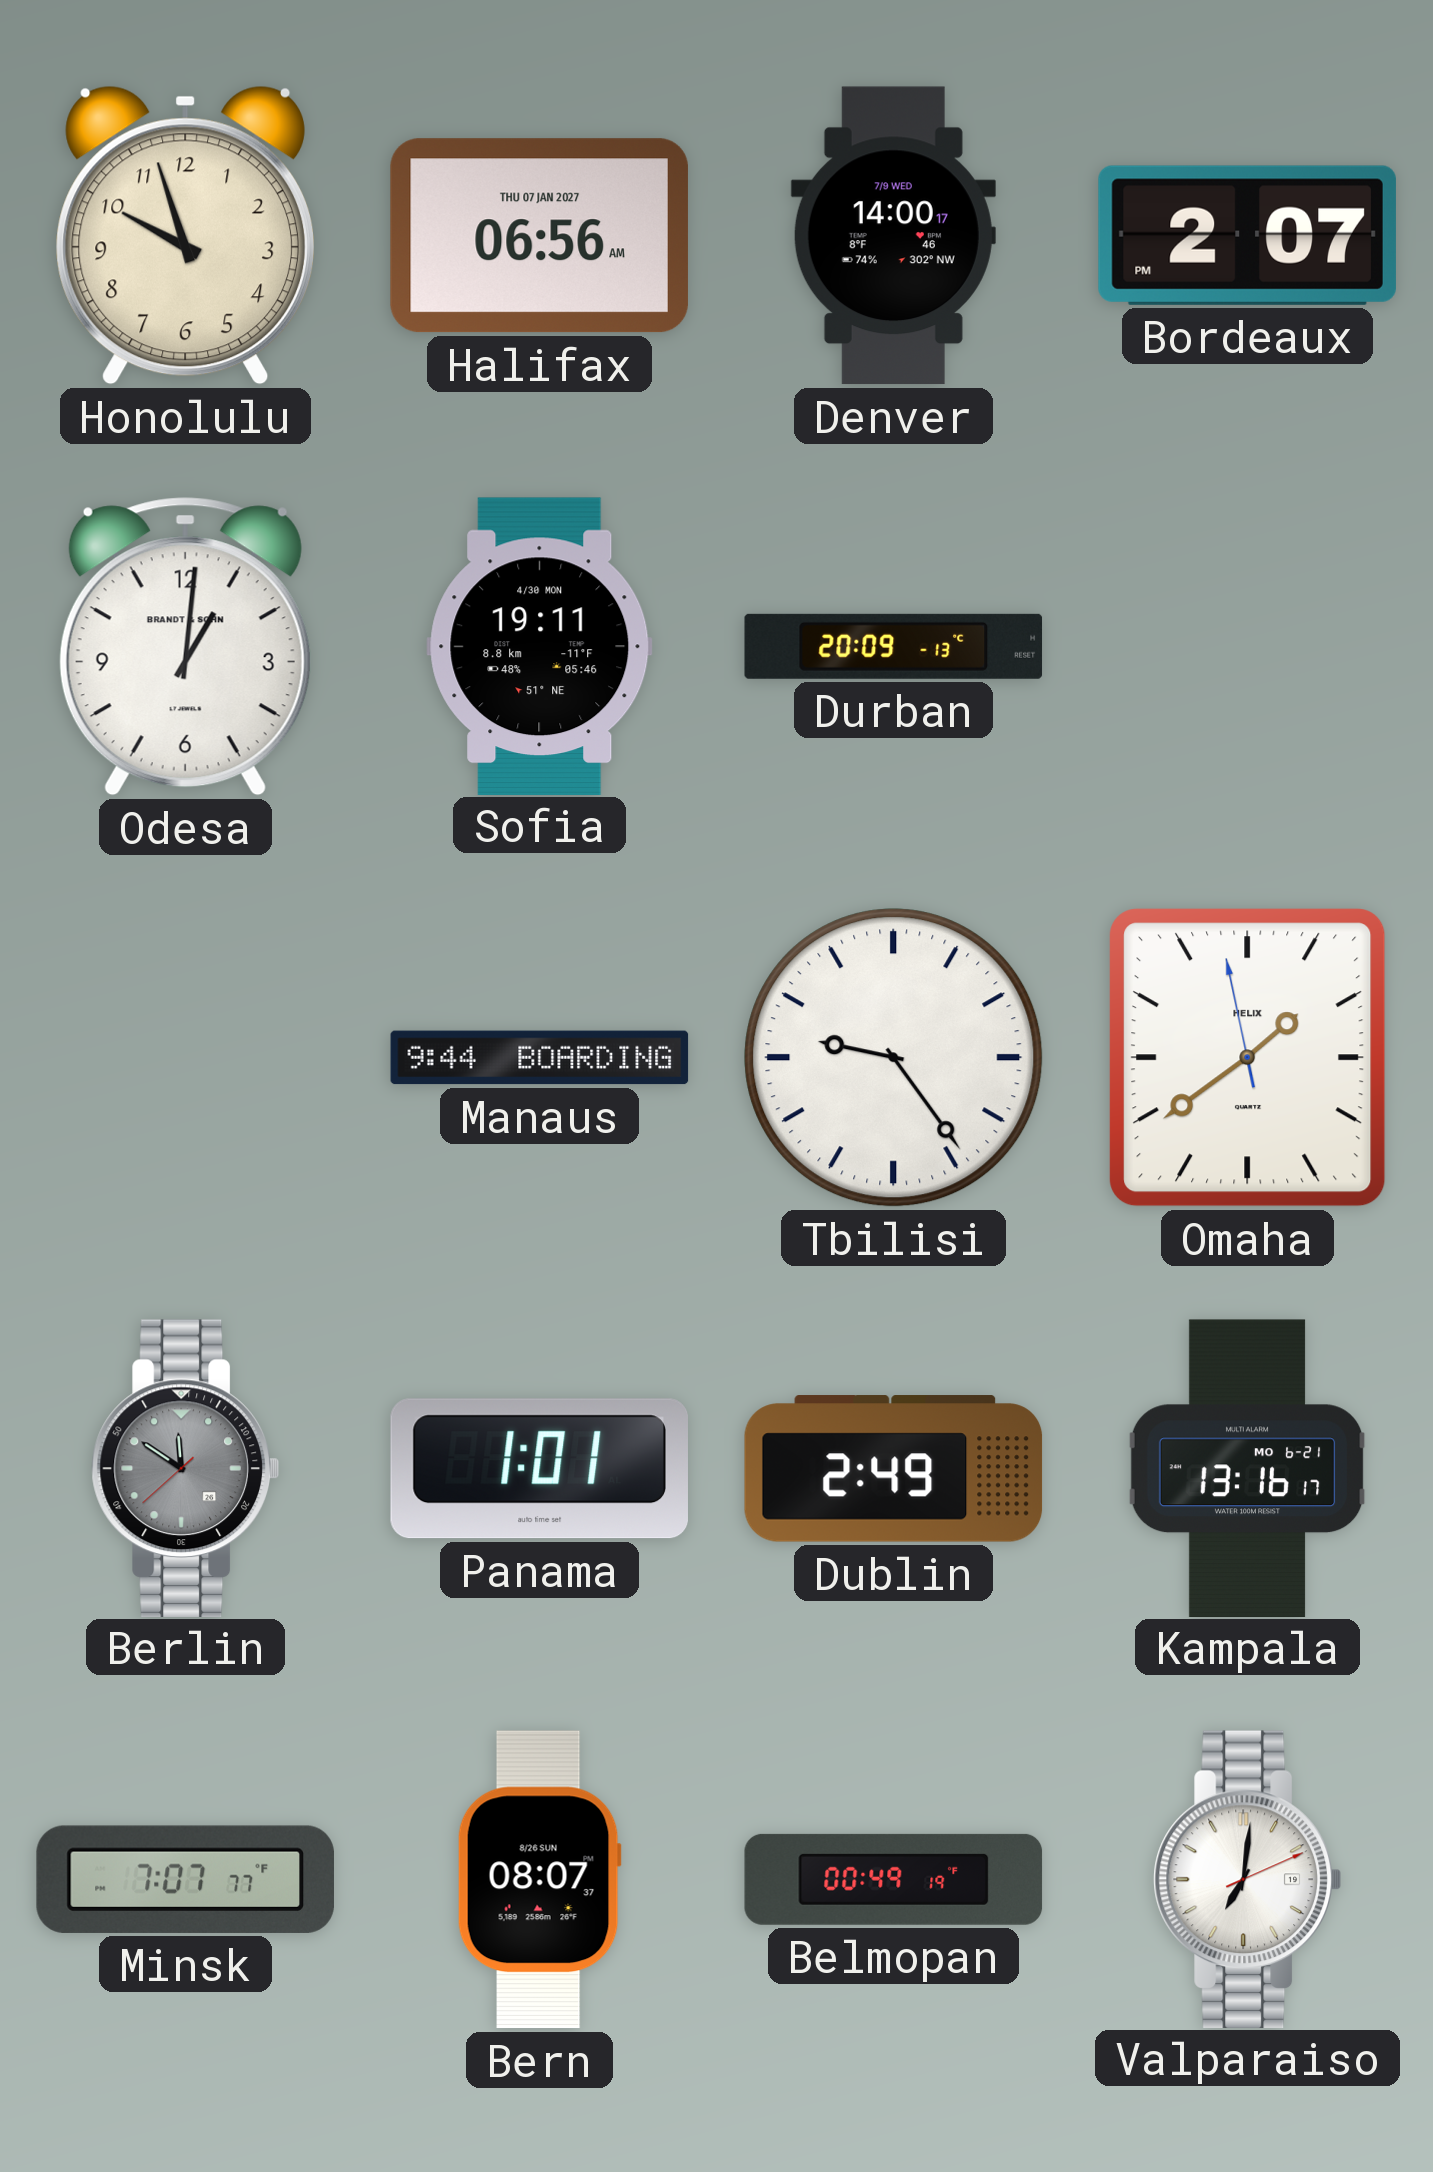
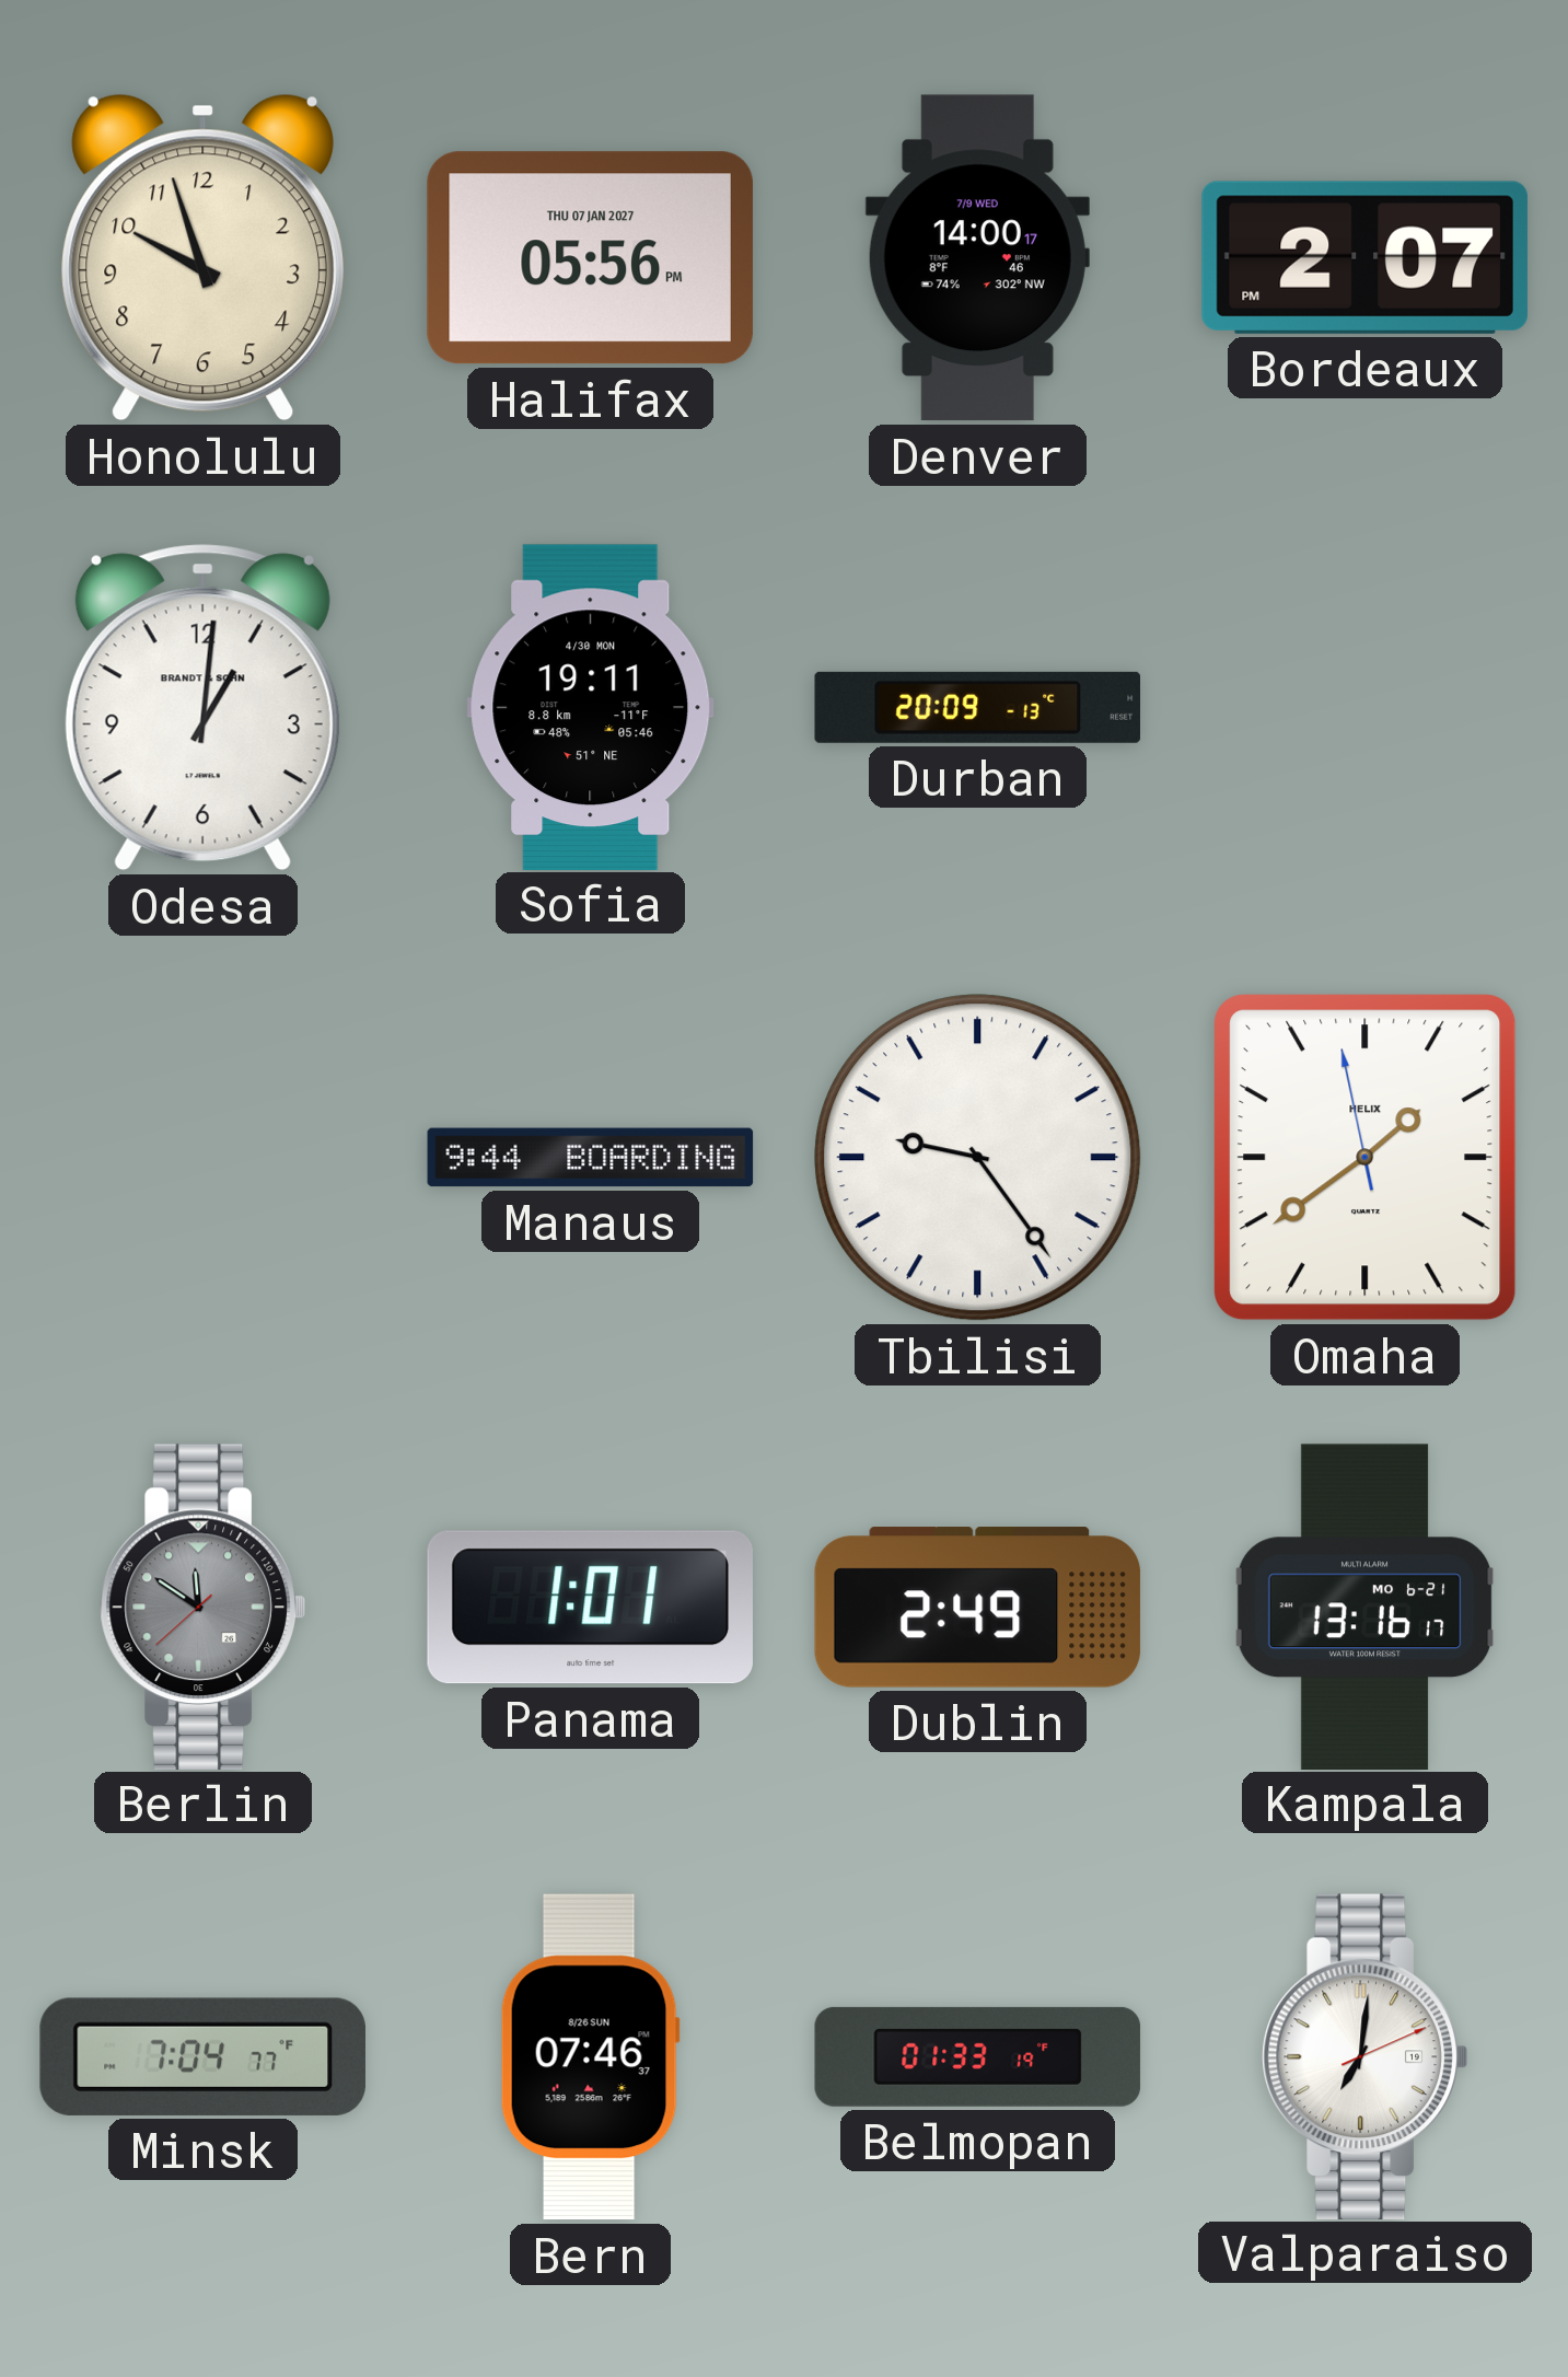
Halifax: 06:56 -> 05:56
Minsk: 7:07 -> 7:04
Bern: 08:07 -> 07:46
Belmopan: 00:49 -> 01:33
